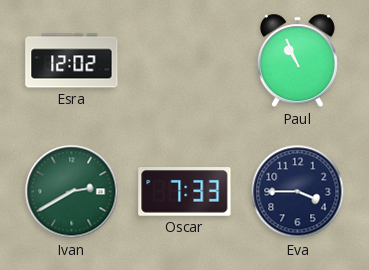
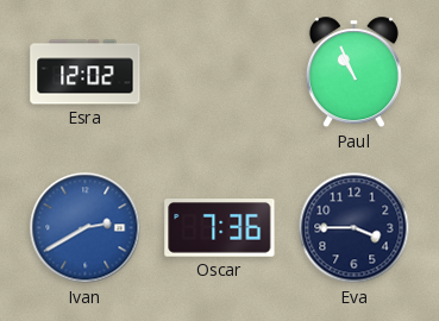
Ivan dial: green -> blue
Oscar: 7:33 -> 7:36
